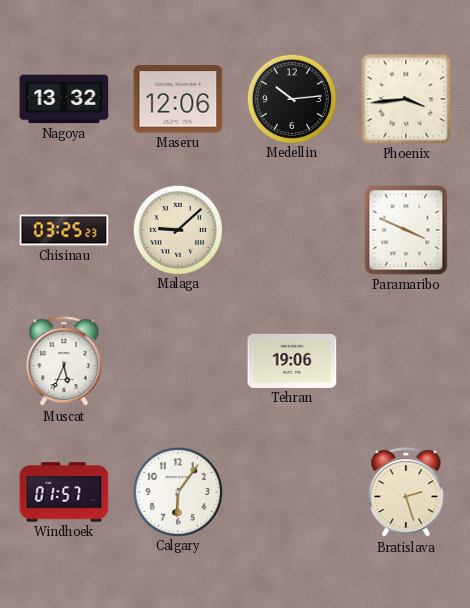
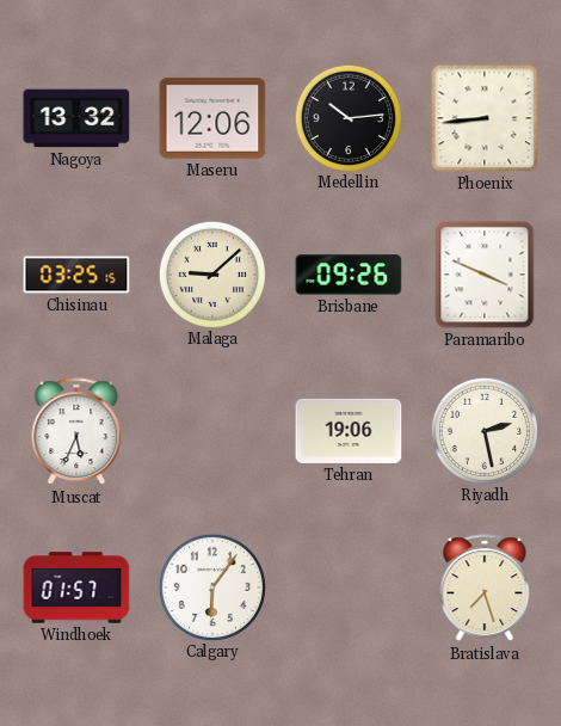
Phoenix: 3:44 -> 8:44
Chisinau: 03:25:23 -> 03:25:15
Brisbane: none -> 09:26
Riyadh: none -> 2:28
Bratislava: 2:27 -> 7:27
